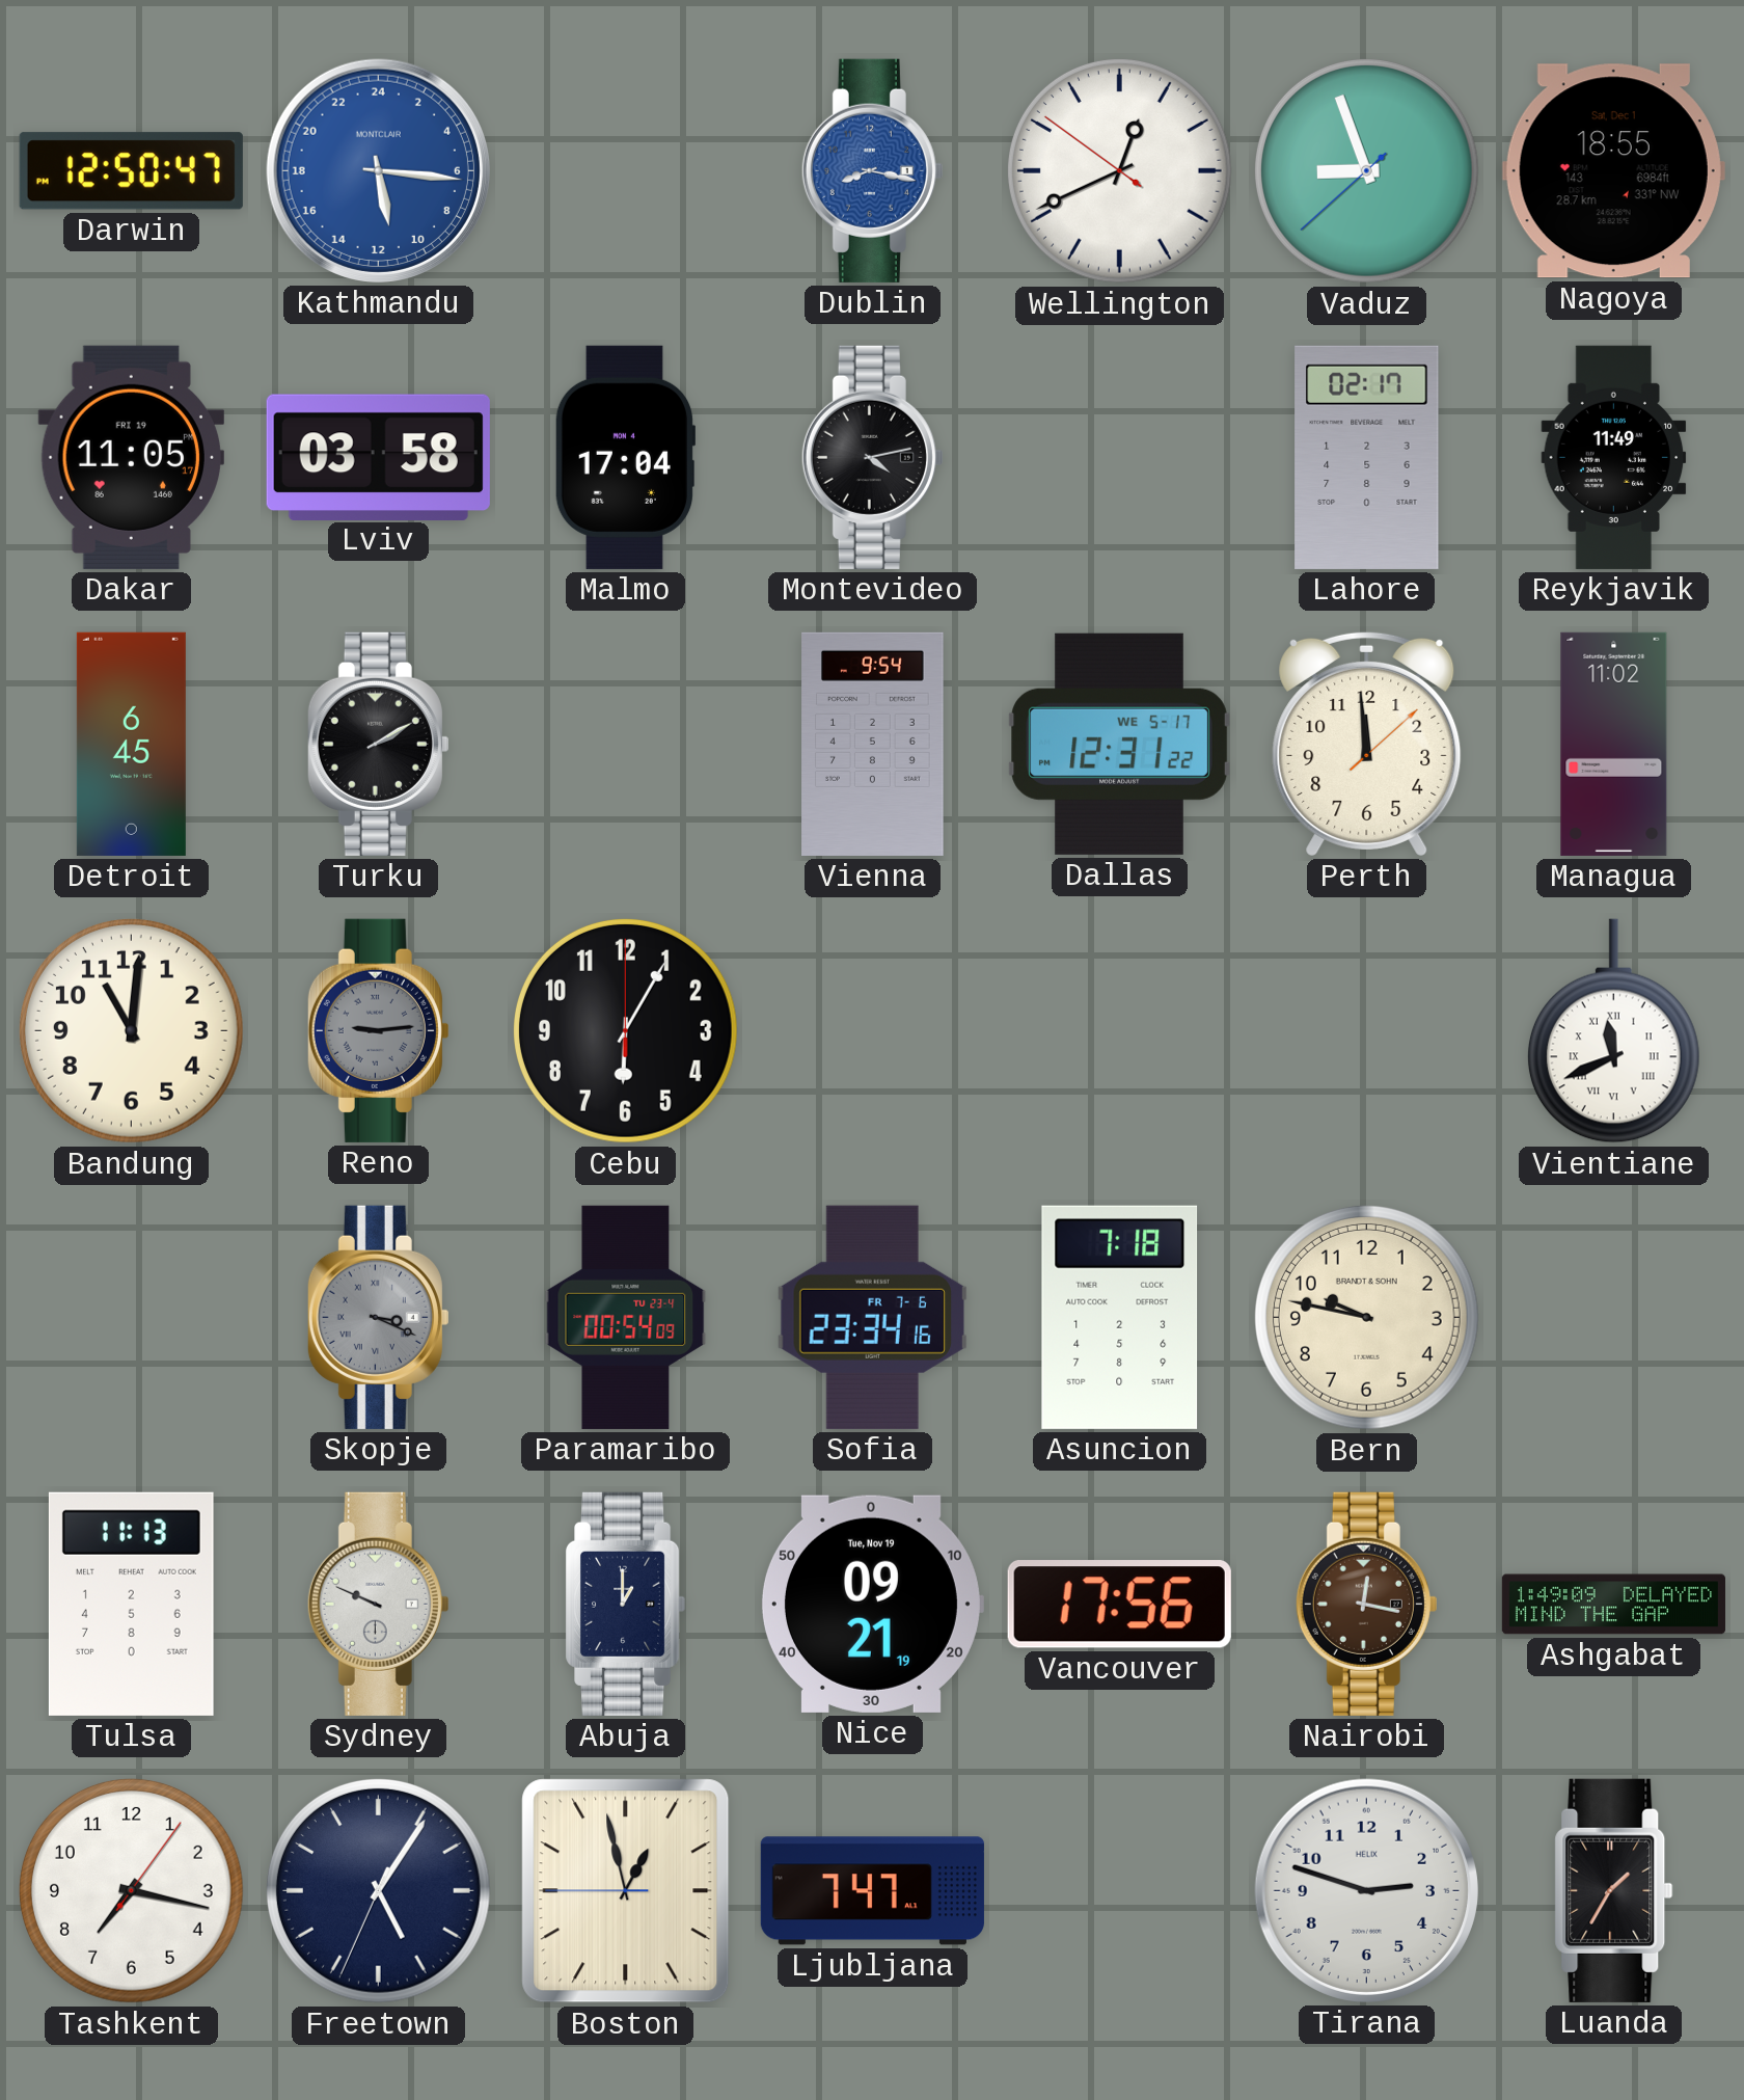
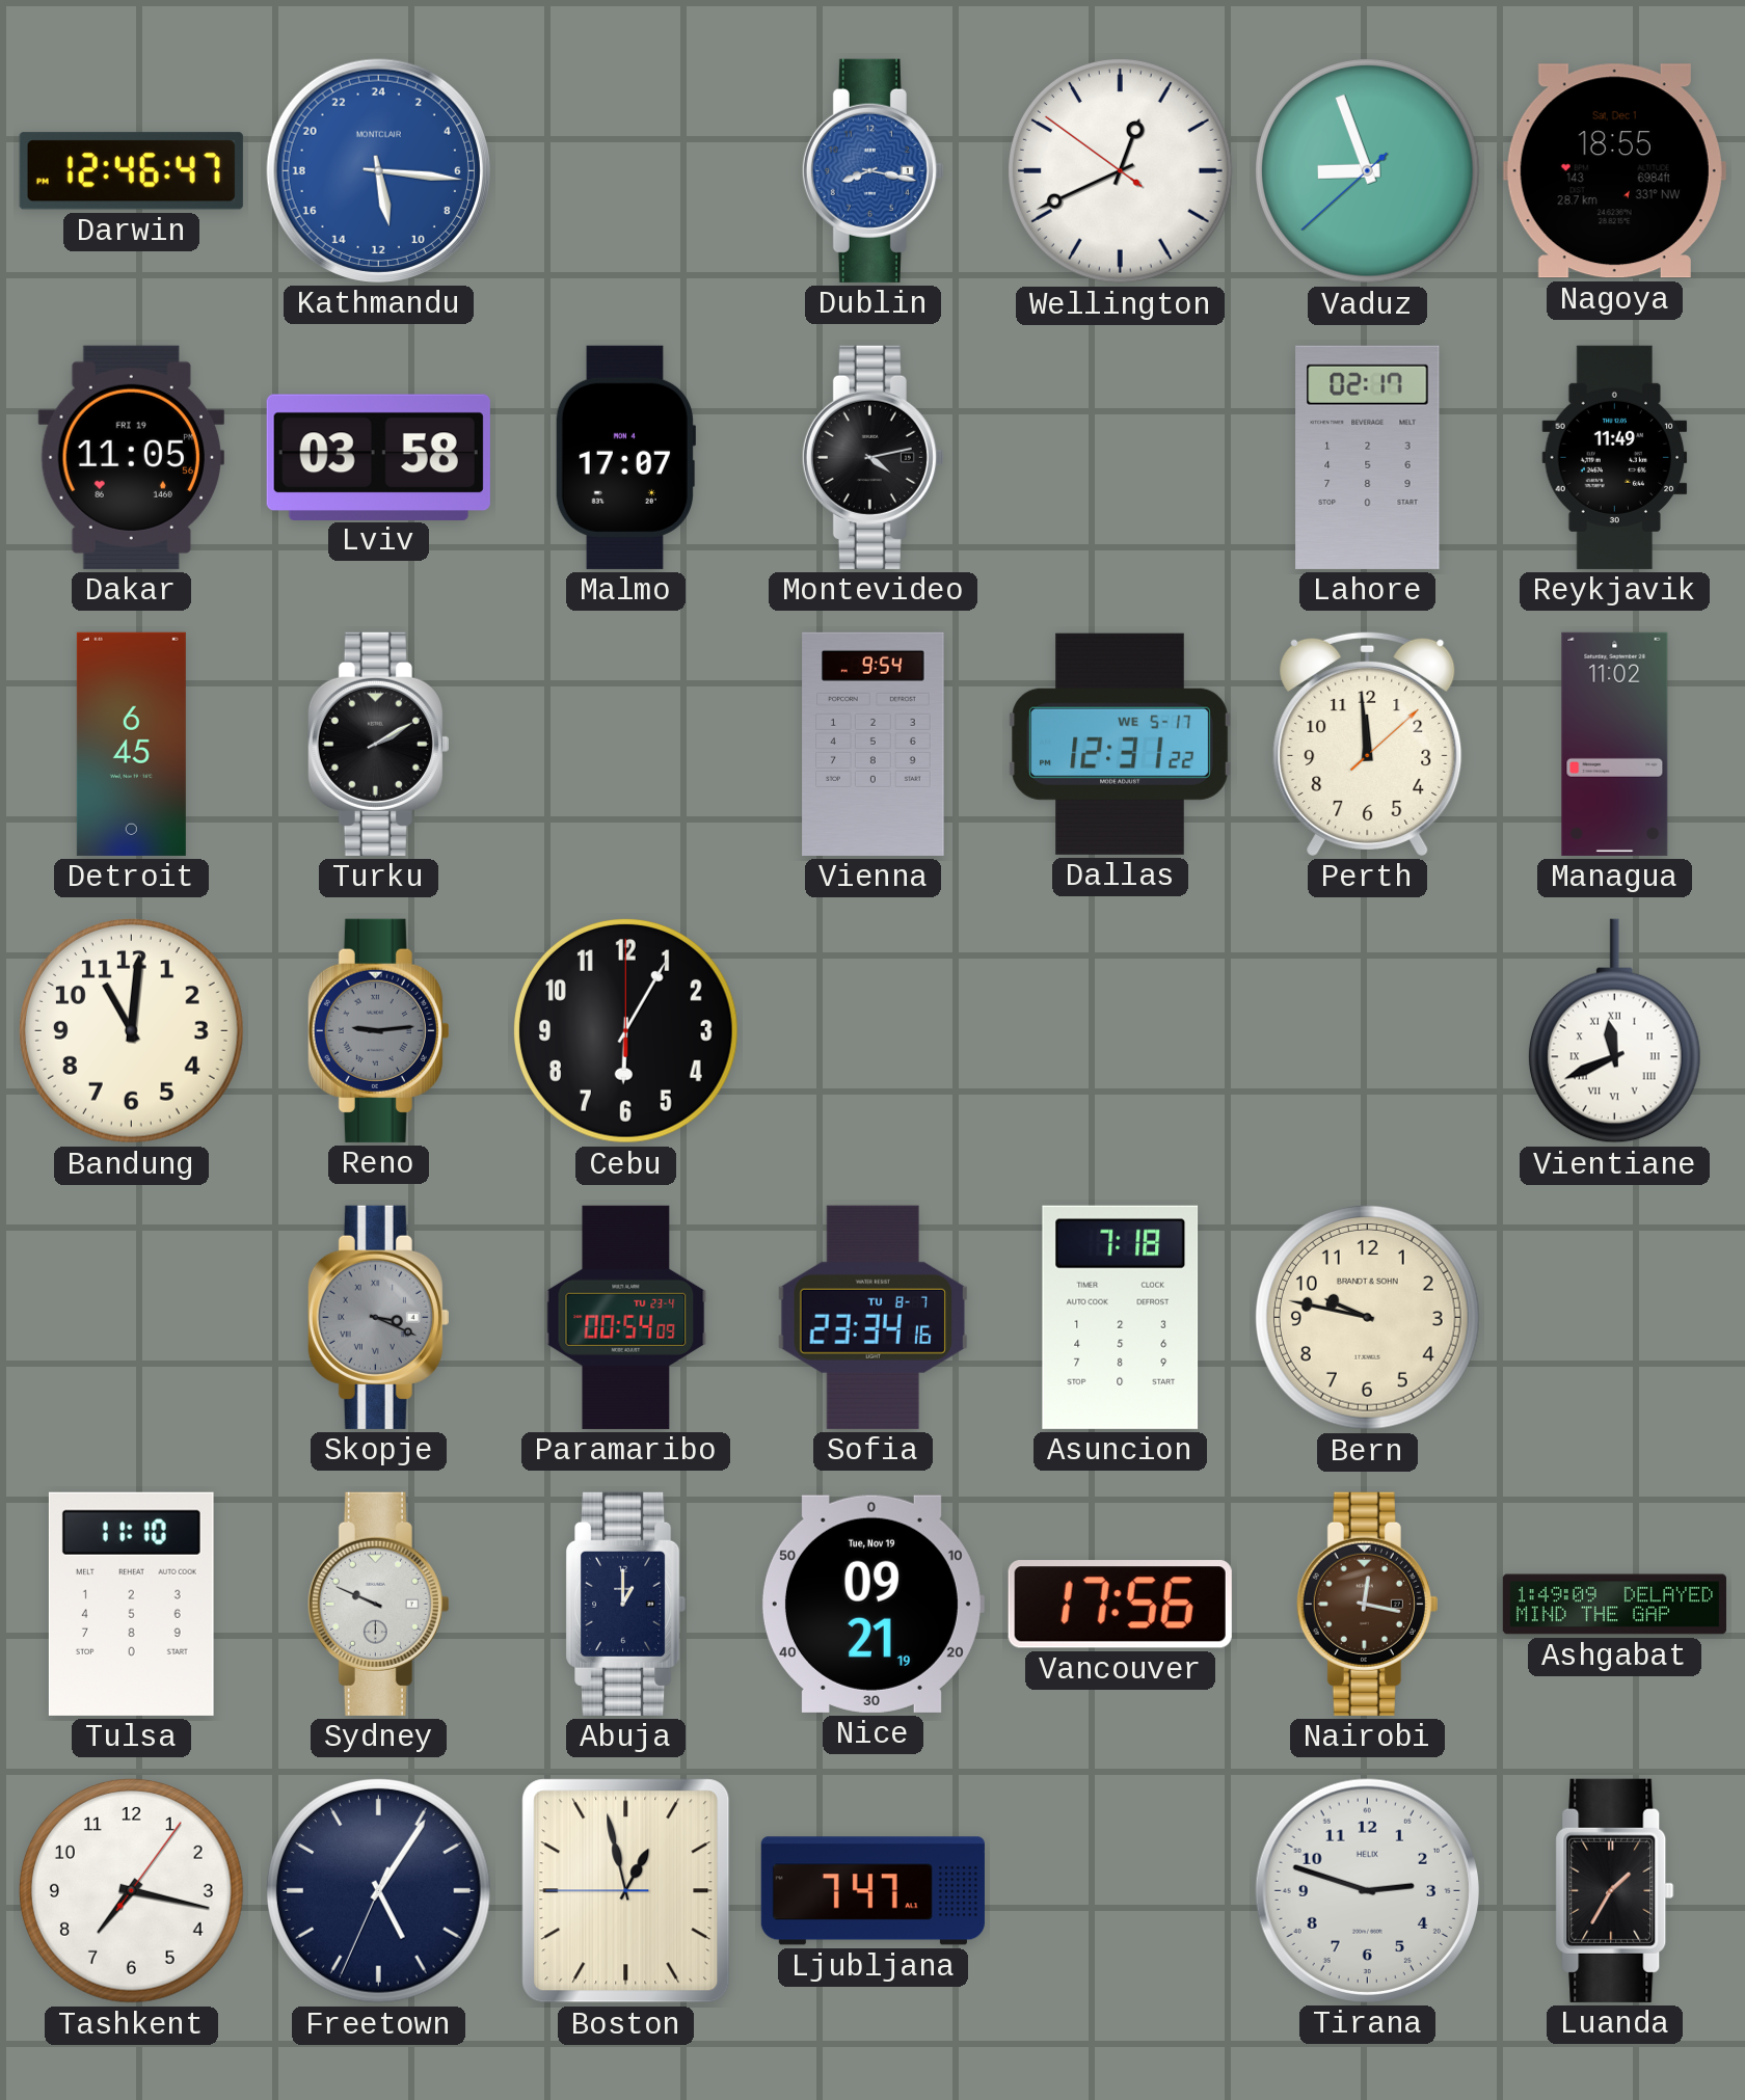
Darwin: 12:50 -> 12:46
Dakar: 11:05:17 -> 11:05:56
Malmo: 17:04 -> 17:07
Sofia date: FR 7-6 -> TU 8-7
Tulsa: 11:13 -> 11:10
